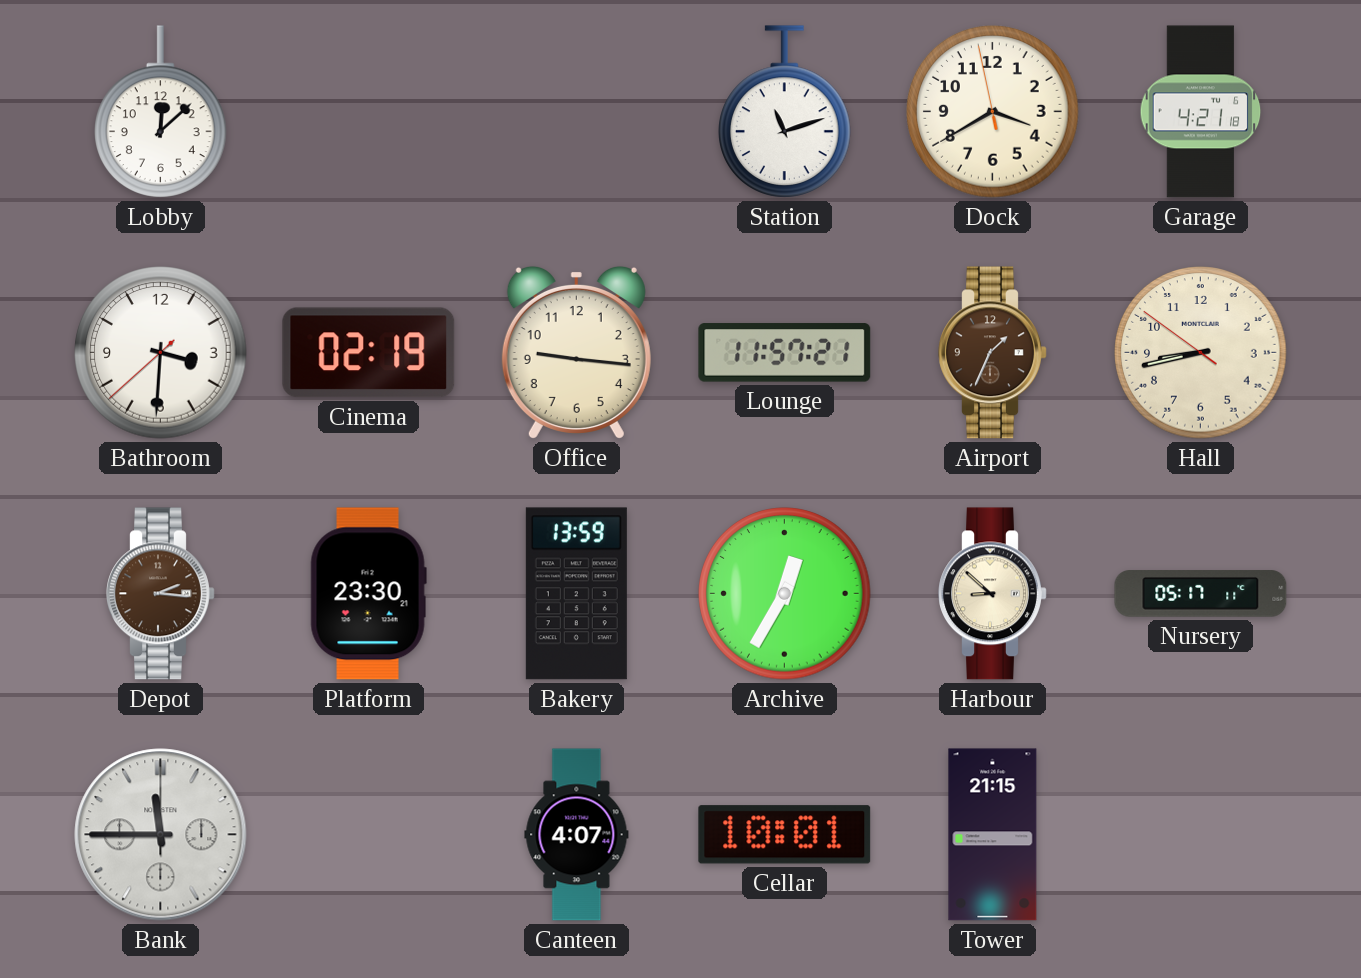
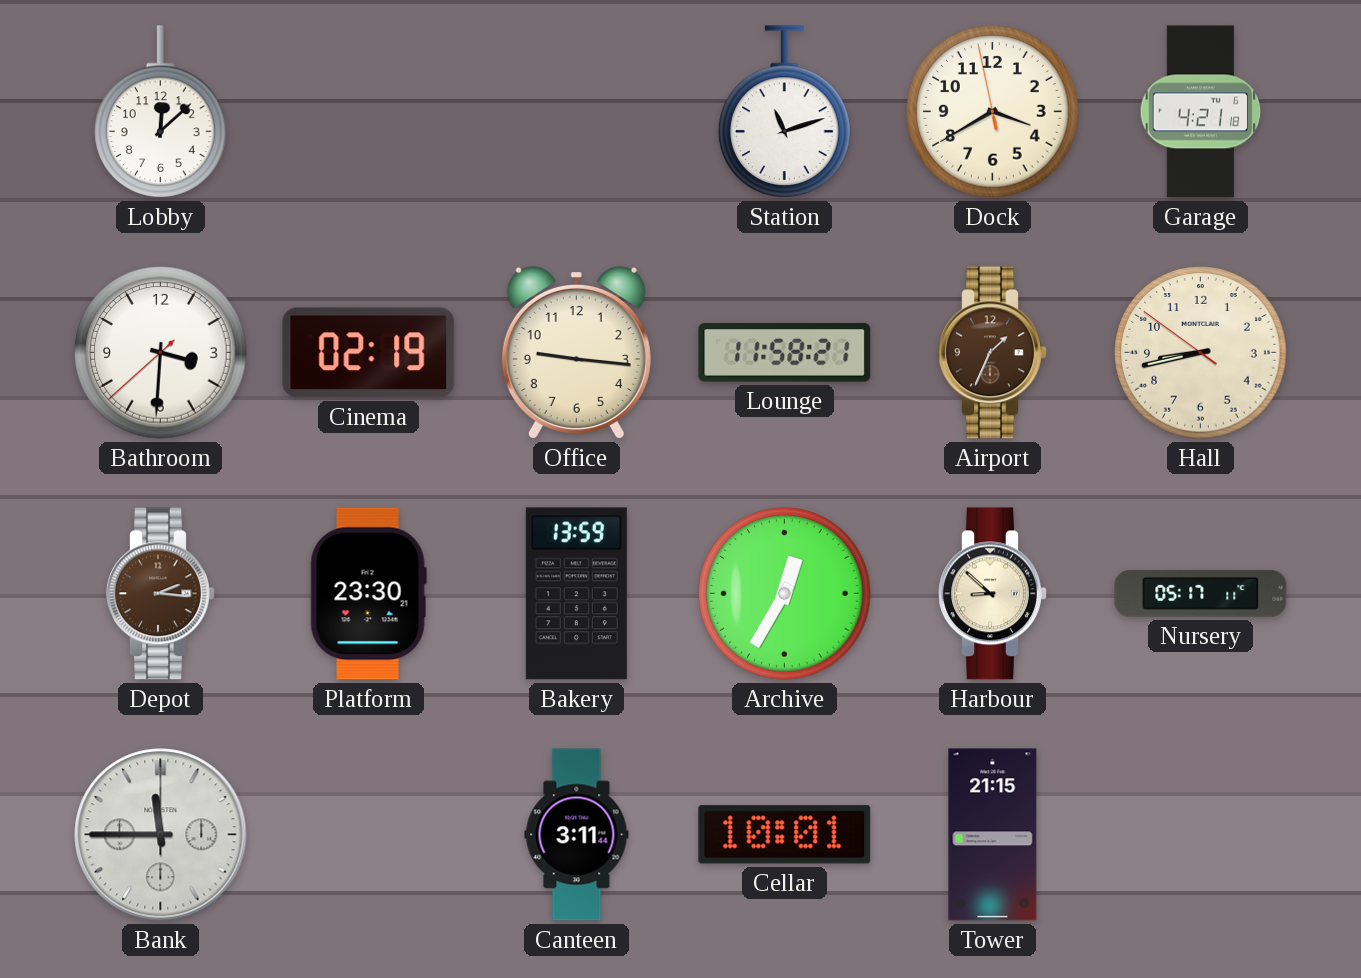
Lounge: 11:57 -> 11:58
Canteen: 4:07 -> 3:11
